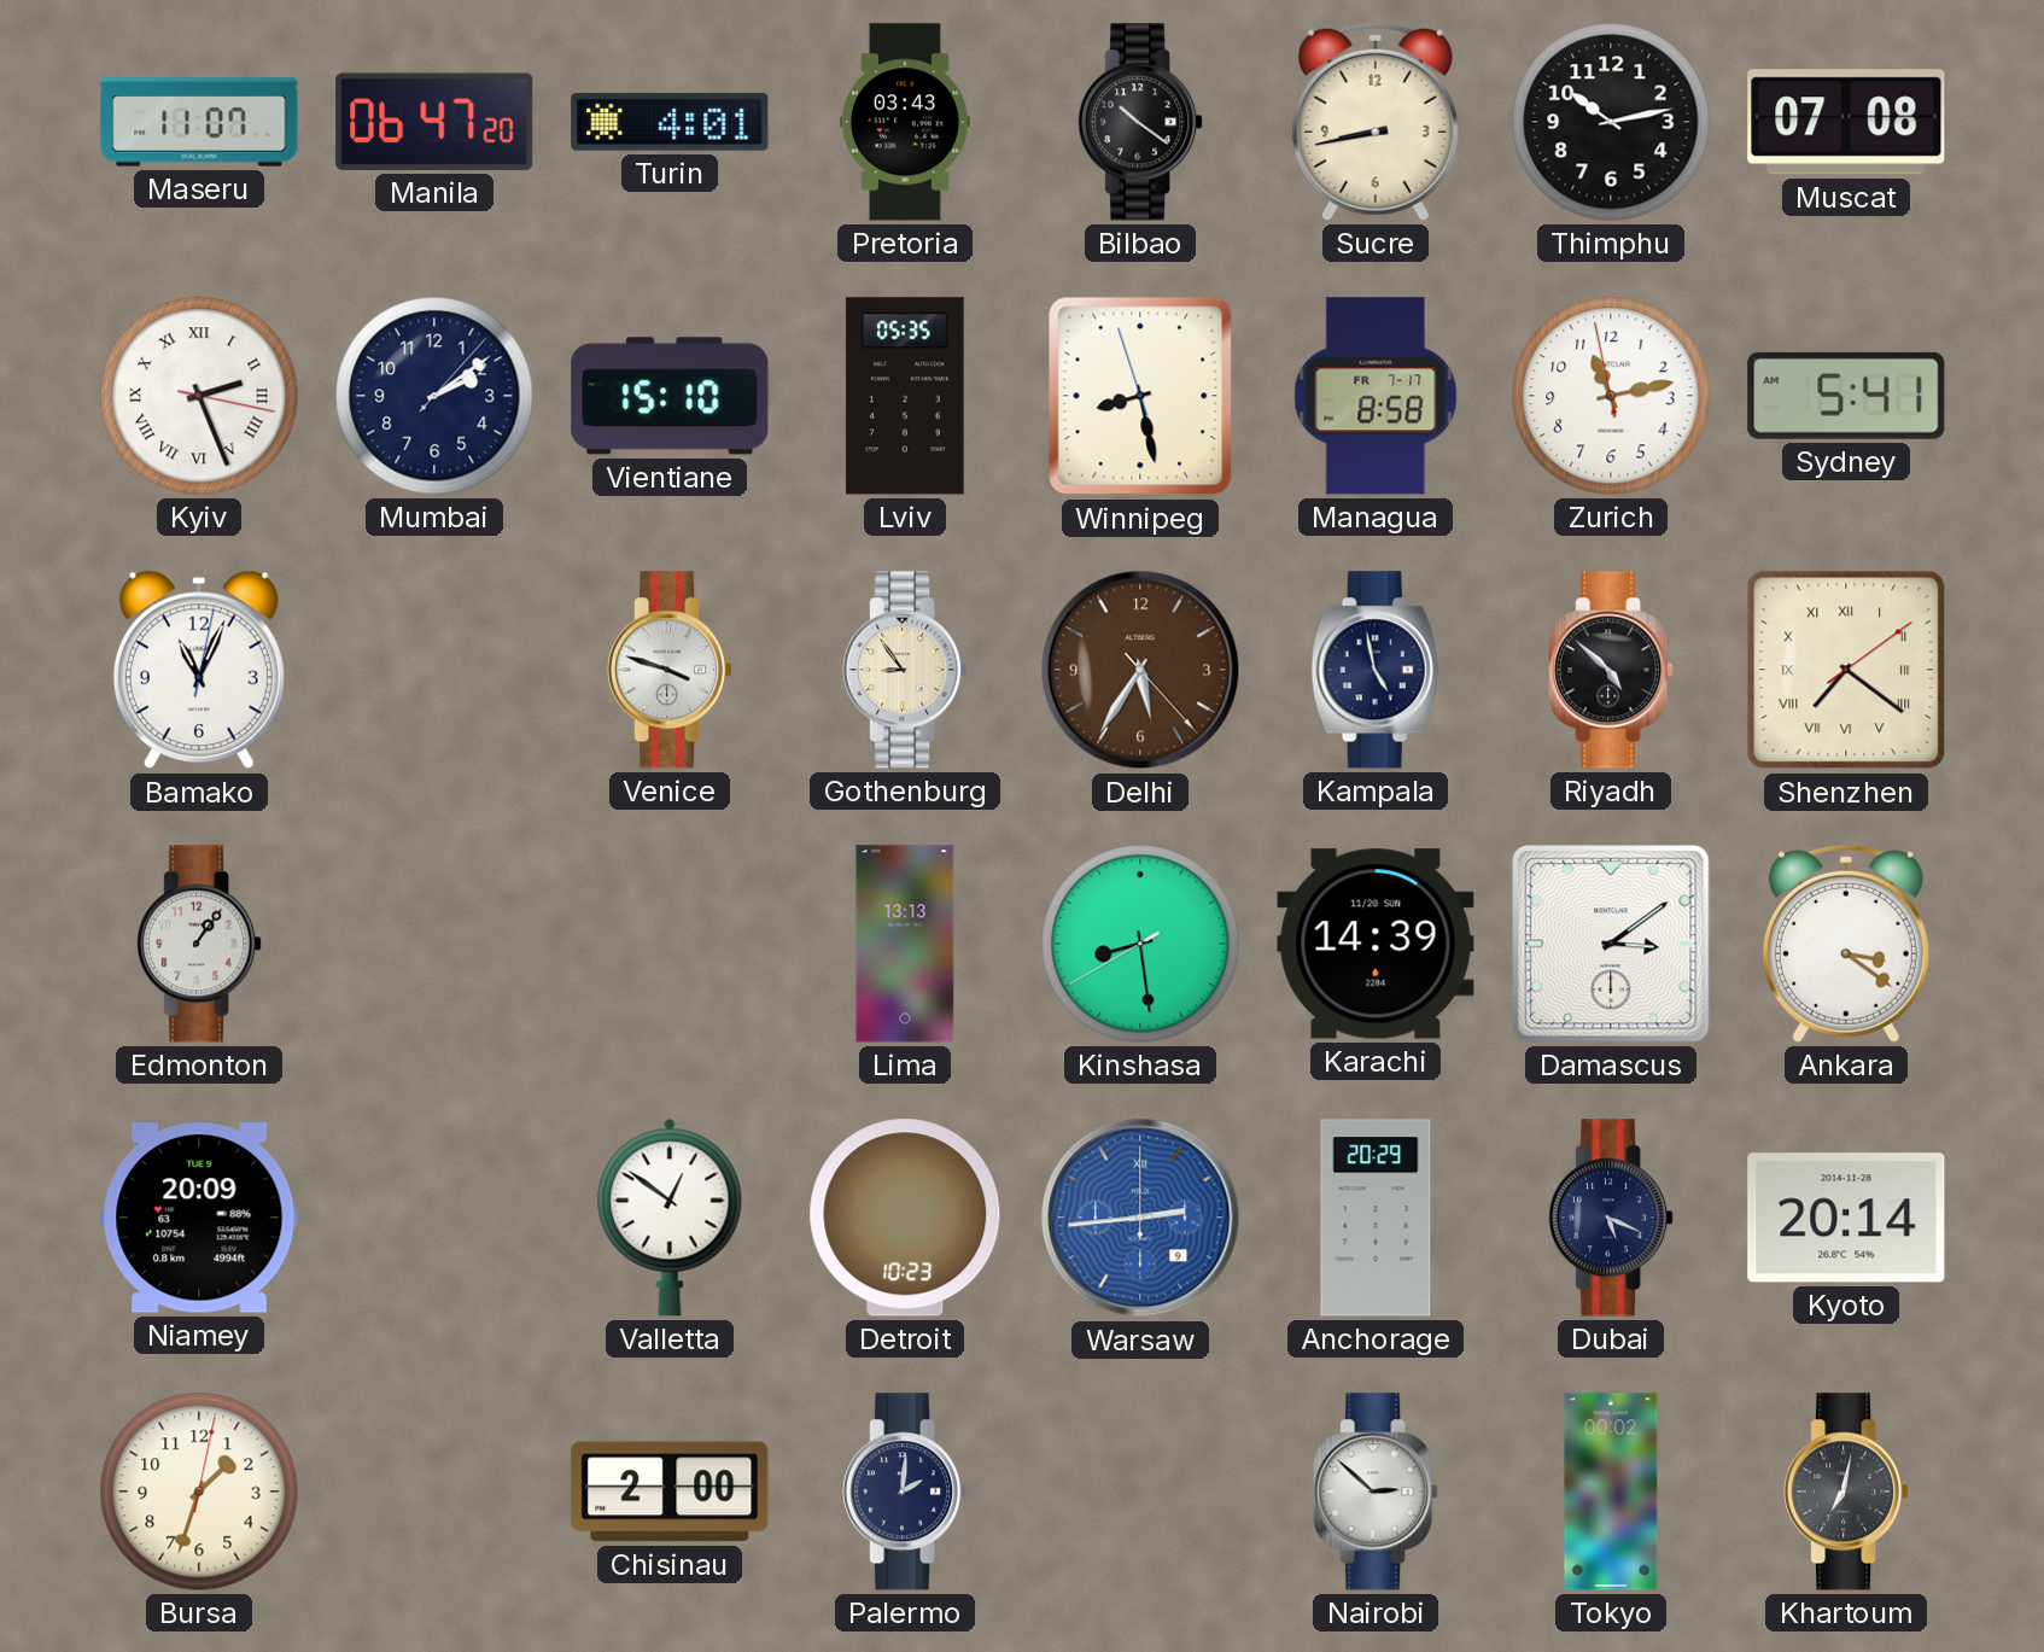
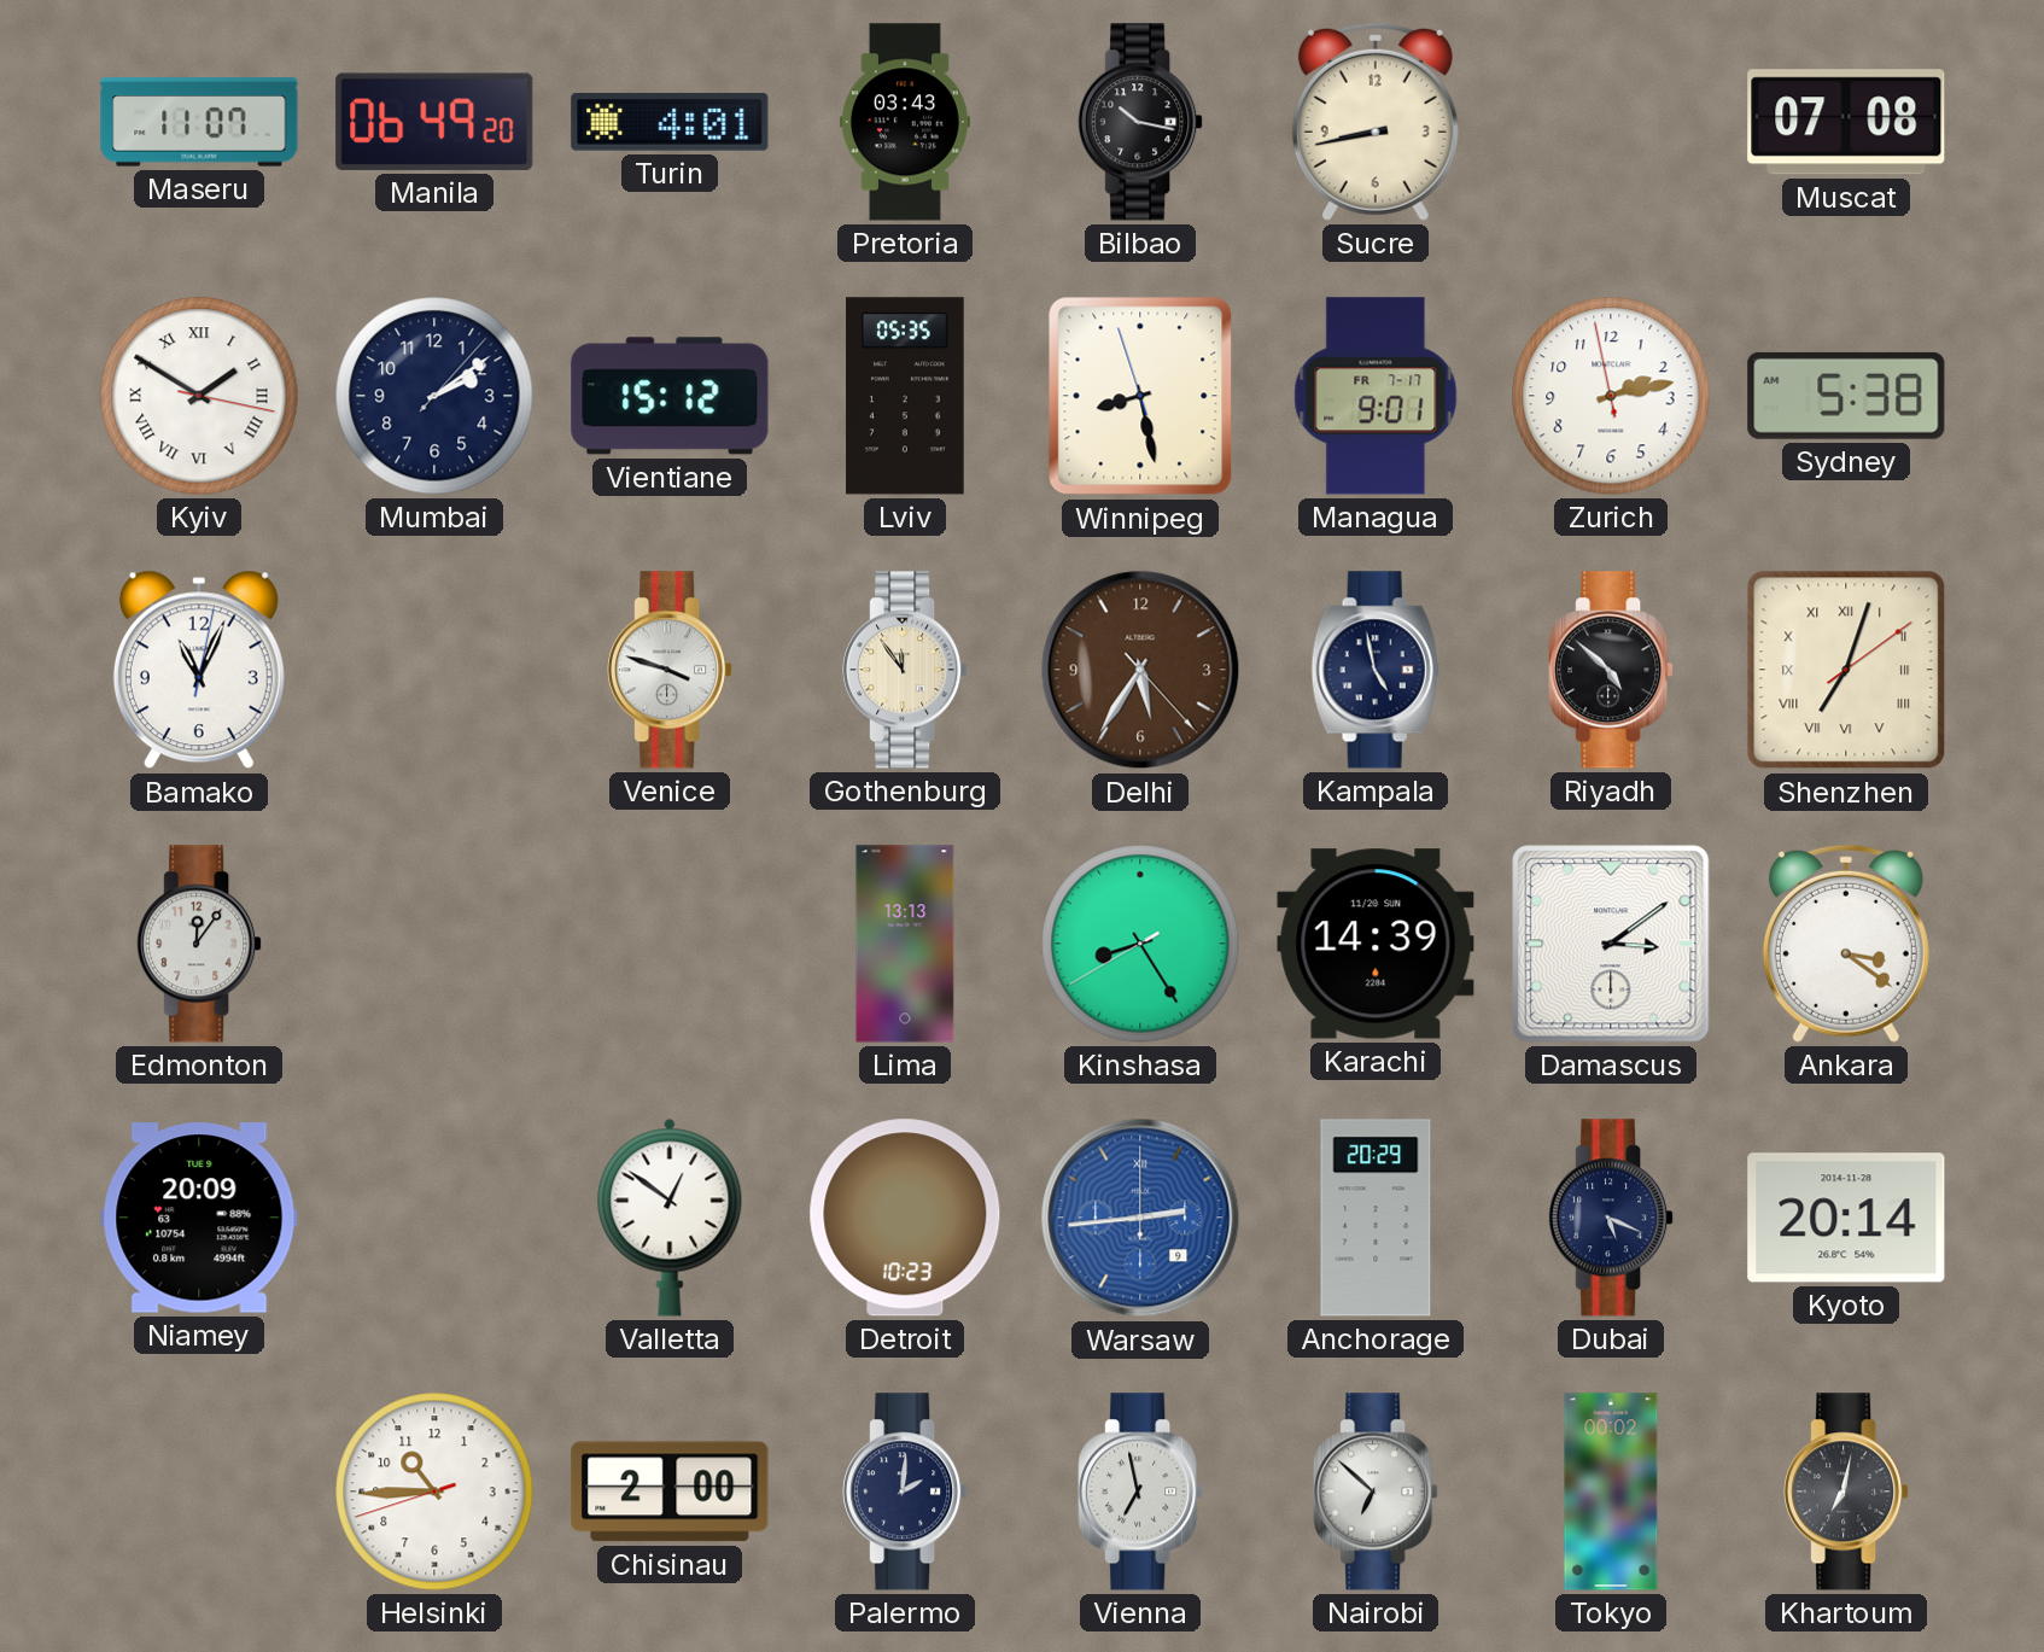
Manila: 06:47 -> 06:49
Bilbao: 10:21 -> 10:17
Thimphu: 10:13 -> none
Kyiv: 2:26 -> 1:50
Vientiane: 15:10 -> 15:12
Managua: 8:58 -> 9:01
Zurich: 11:12 -> 2:12
Sydney: 5:41 -> 5:38
Gothenburg: 8:54 -> 11:54
Shenzhen: 7:21 -> 7:03
Edmonton: 1:06 -> 12:06
Kinshasa: 8:28 -> 8:24
Bursa: 1:33 -> none
Helsinki: none -> 10:44
Vienna: none -> 6:58
Nairobi: 2:52 -> 6:52
